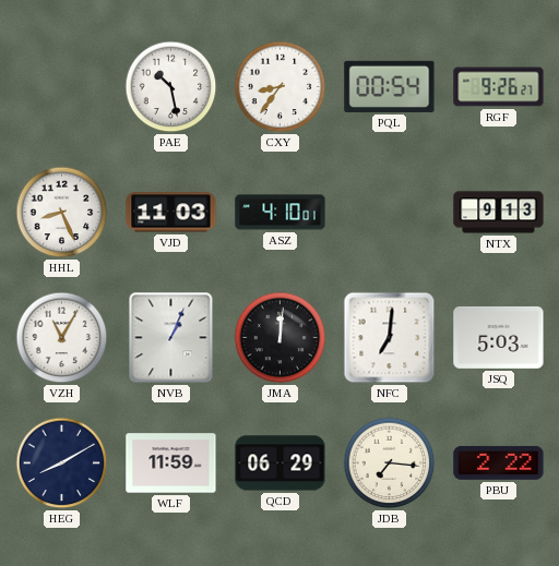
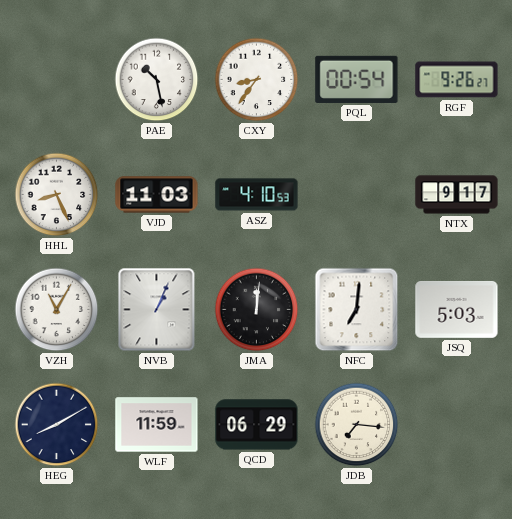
ASZ: 4:10:01 -> 4:10:53
NTX: 9:13 -> 9:17
PBU: 2:22 -> none
